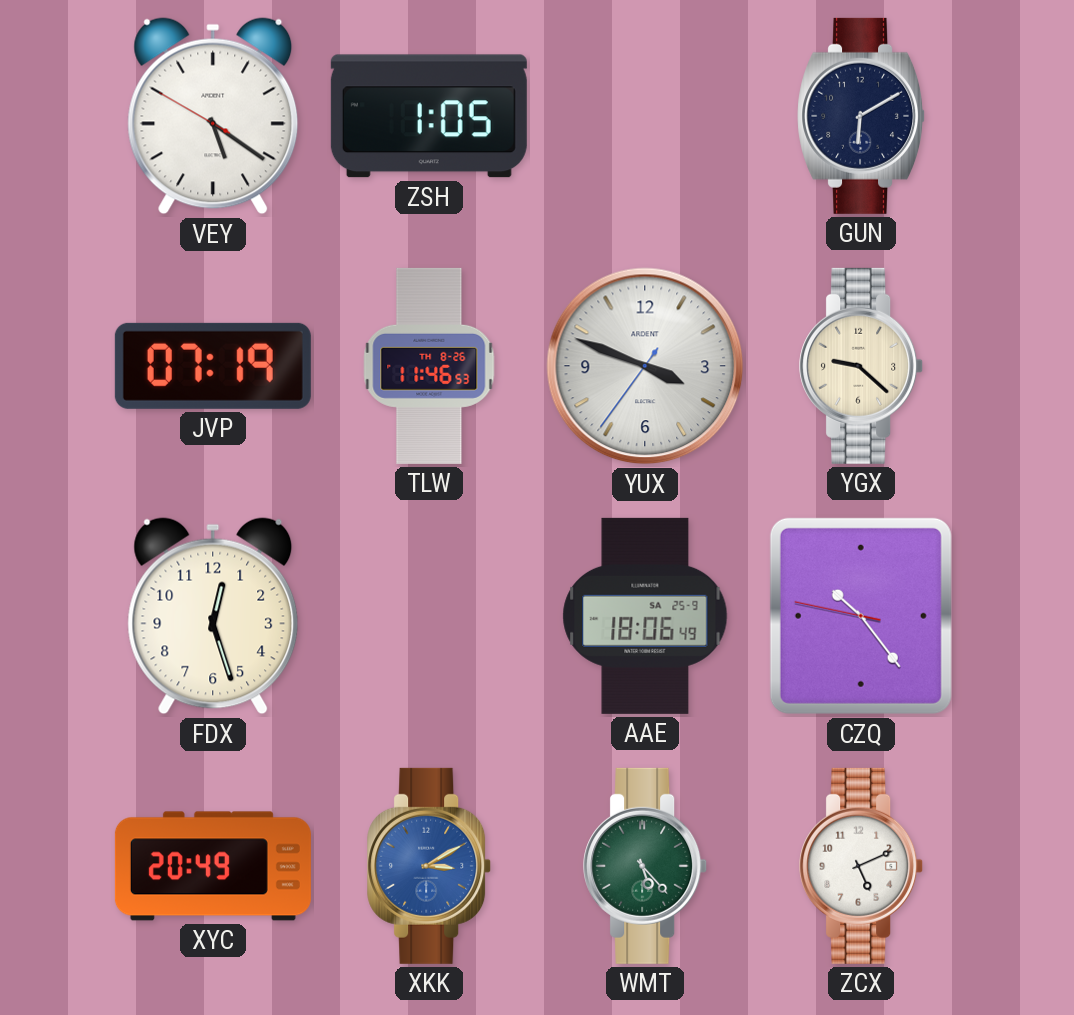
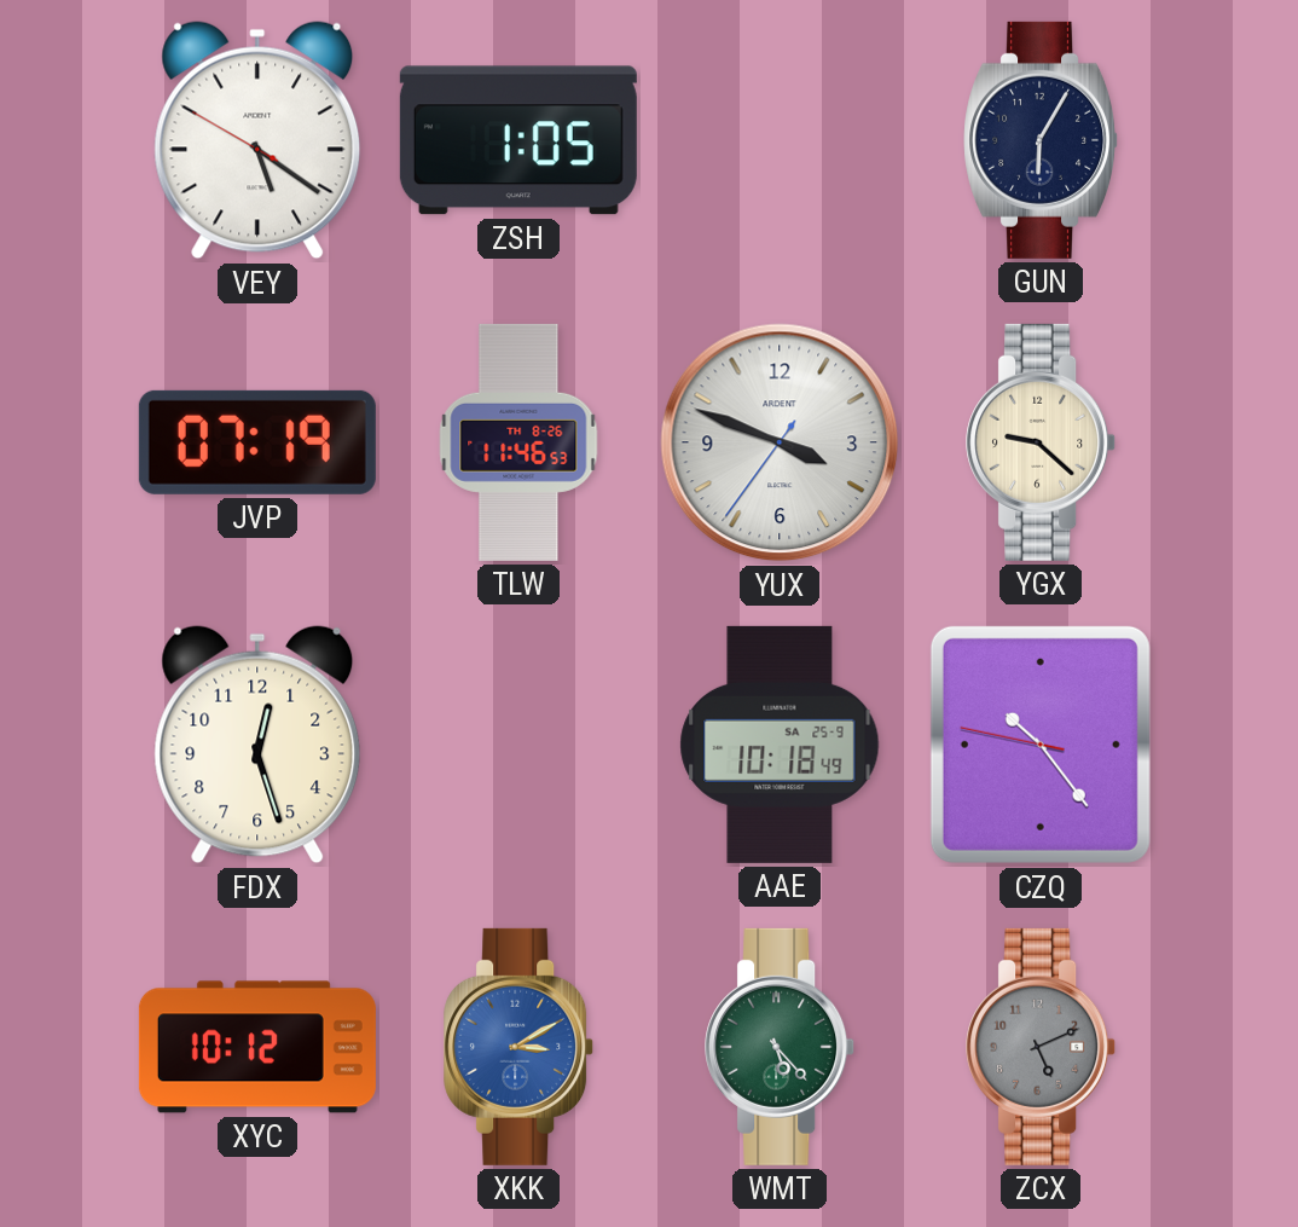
GUN: 6:10 -> 6:05
AAE: 18:06 -> 10:18
XYC: 20:49 -> 10:12
ZCX dial: white -> grey
